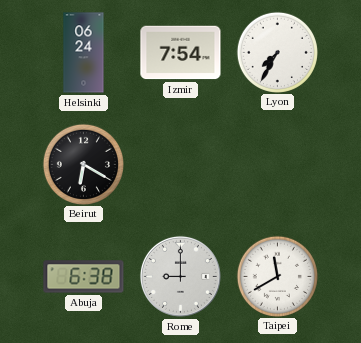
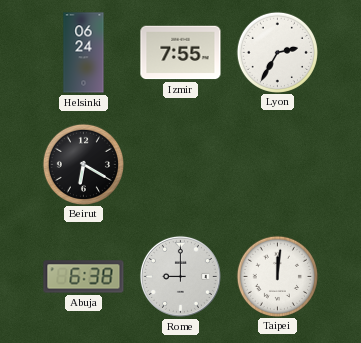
Izmir: 7:54 -> 7:55
Lyon: 7:35 -> 2:35
Taipei: 11:40 -> 12:01
